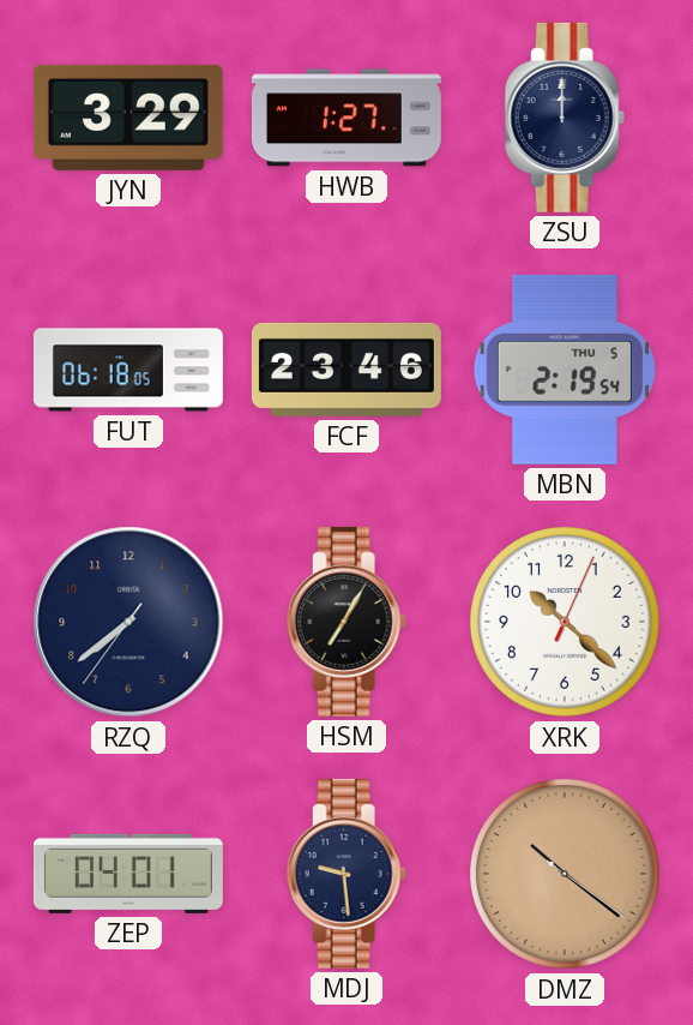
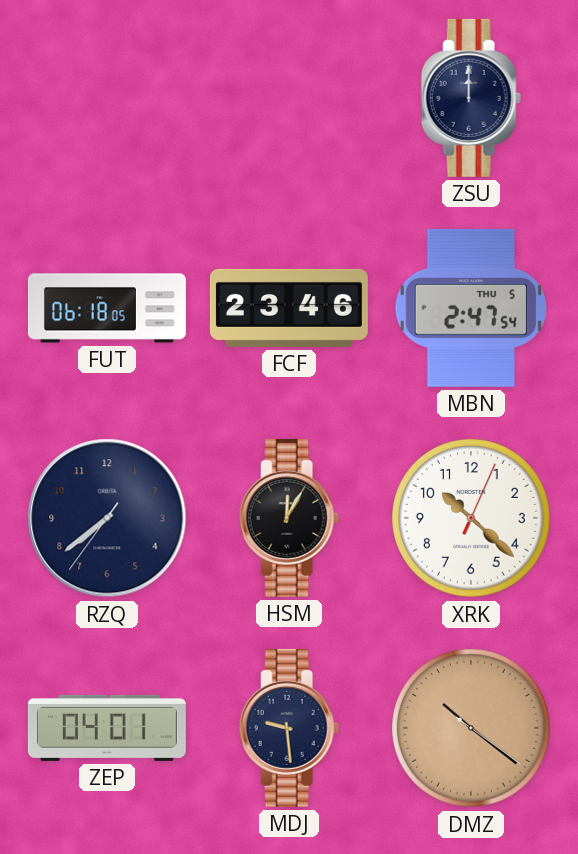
JYN: 3:29 -> none
HWB: 1:27 -> none
MBN: 2:19 -> 2:47
HSM: 7:05 -> 12:05
